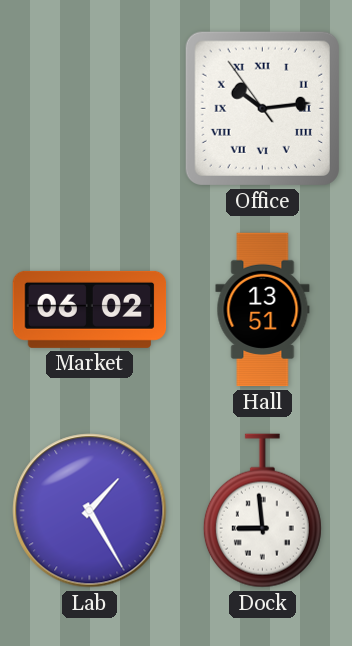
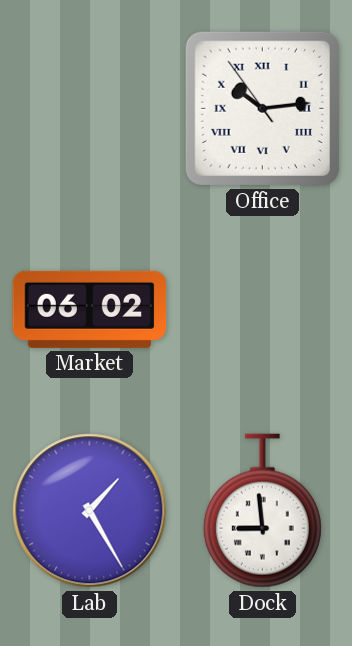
Hall: 13:51 -> none
